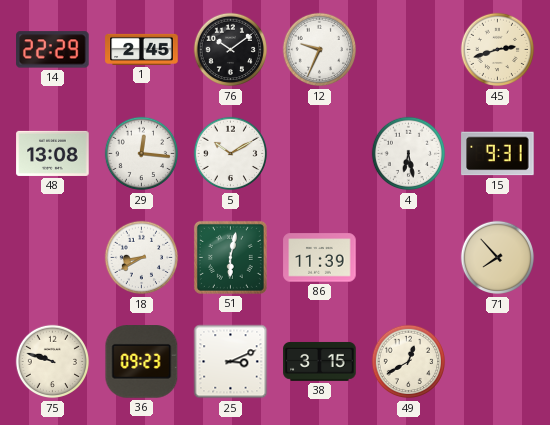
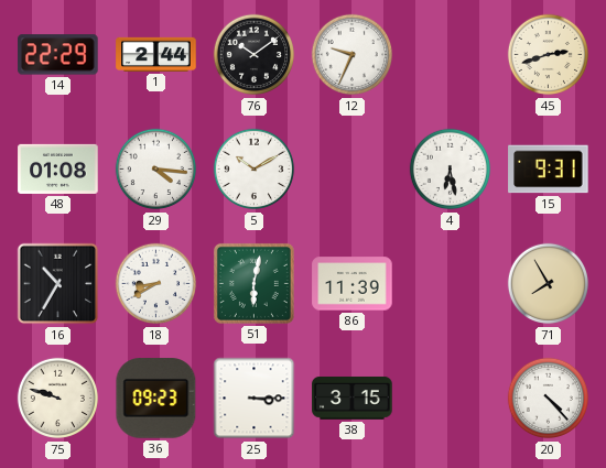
1: 2:45 -> 2:44
48: 13:08 -> 01:08
29: 12:16 -> 4:16
16: none -> 10:35
71: 7:53 -> 7:55
25: 3:11 -> 3:15
49: 12:40 -> none
20: none -> 4:23
